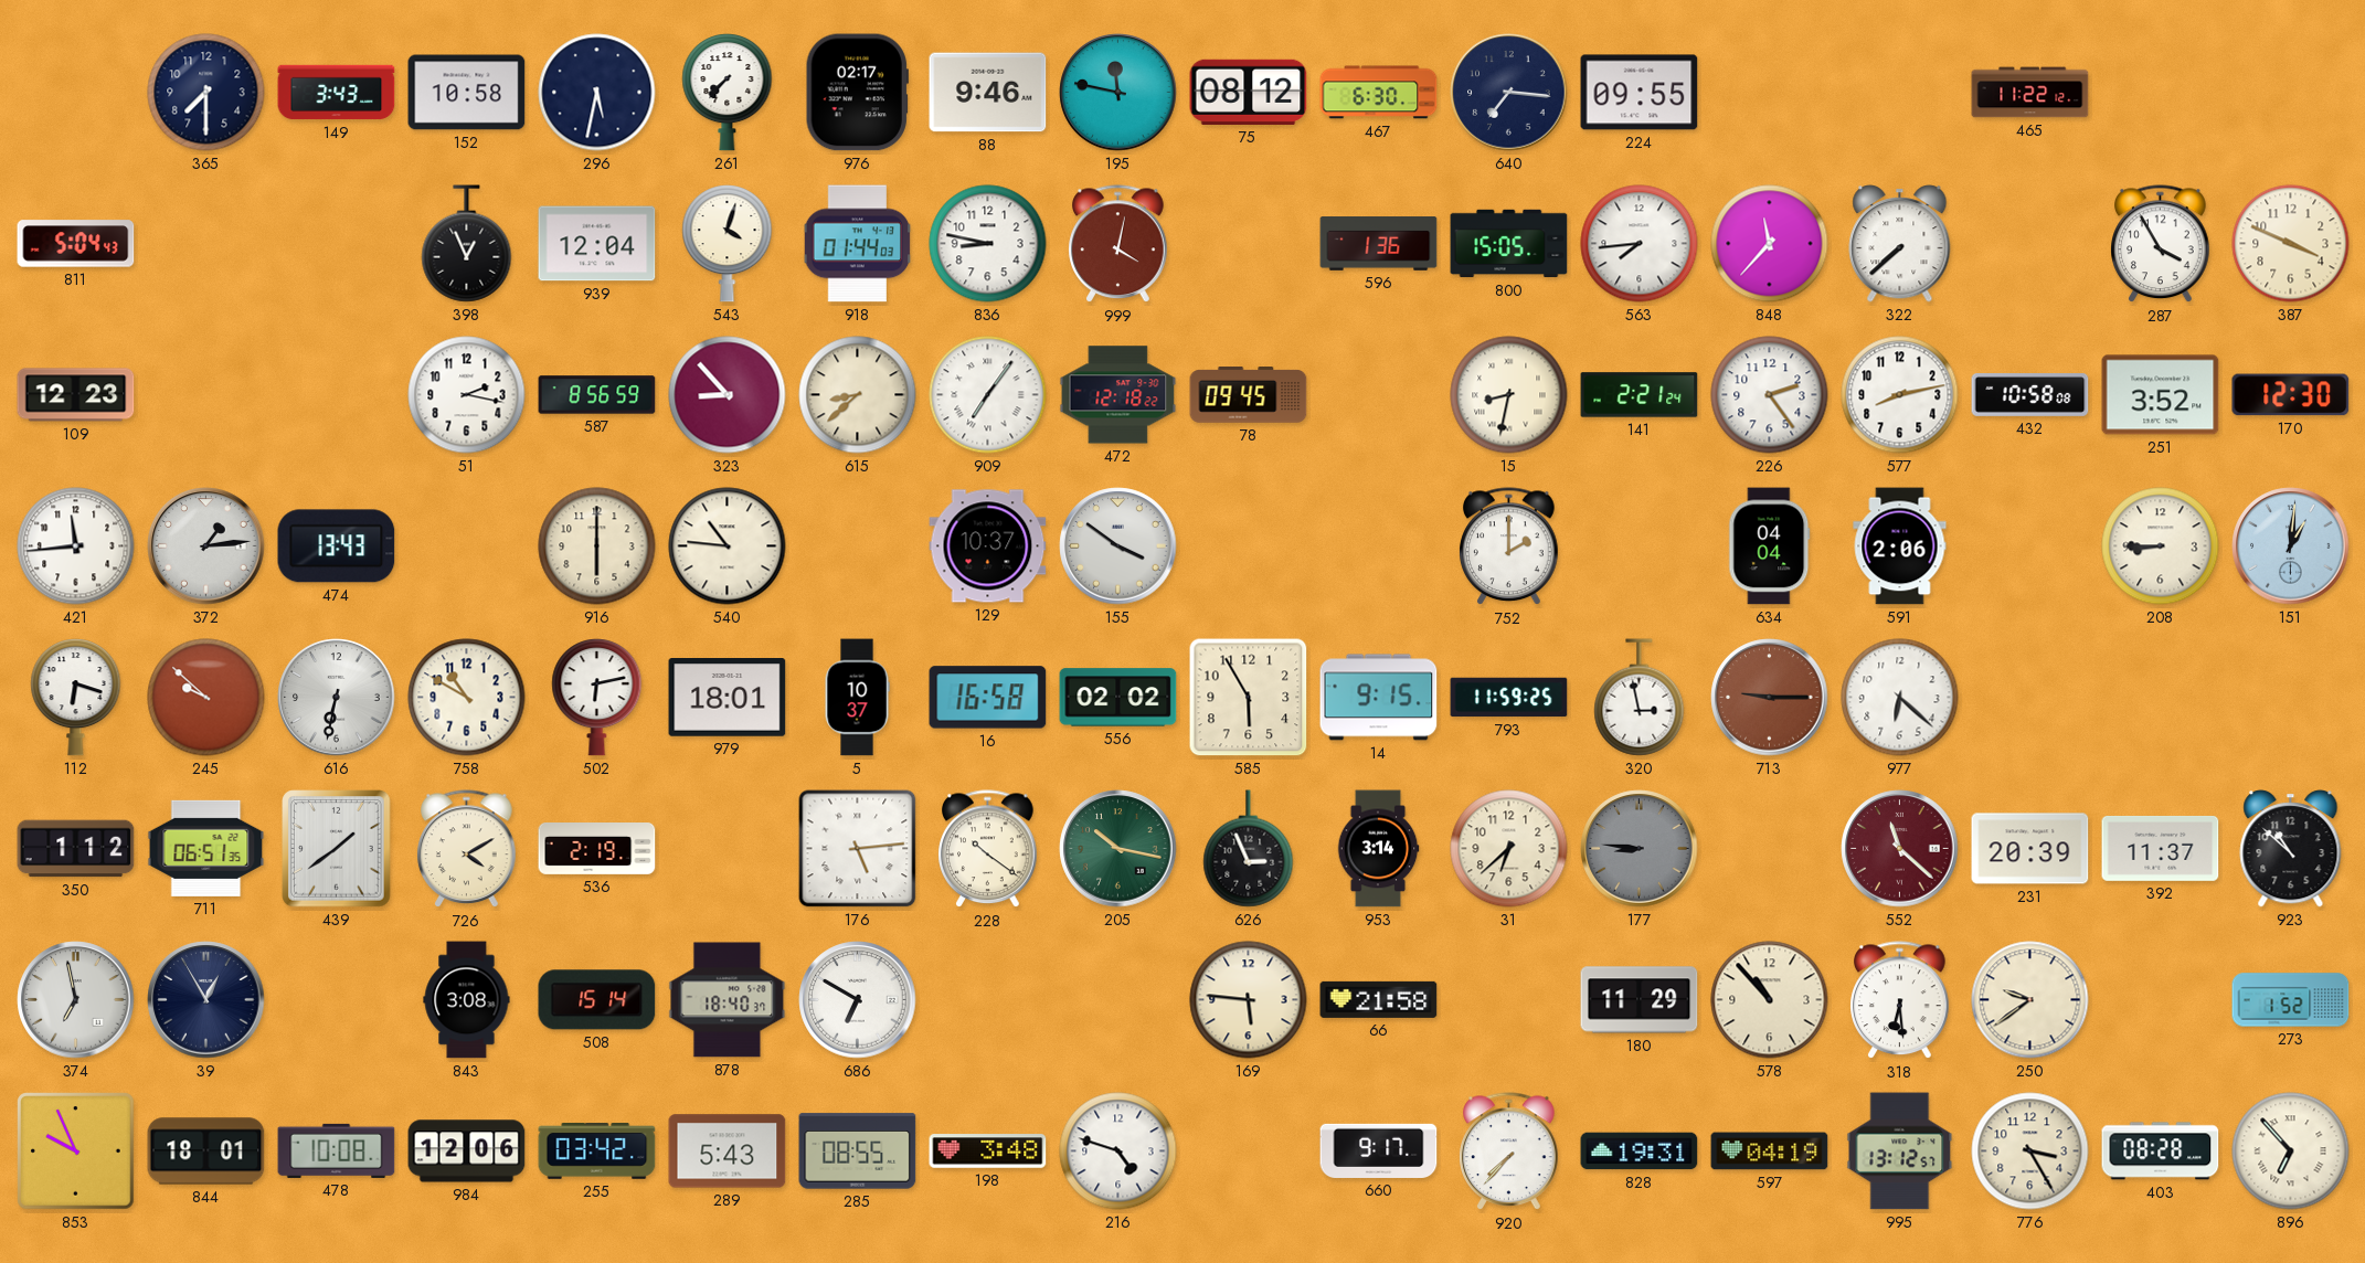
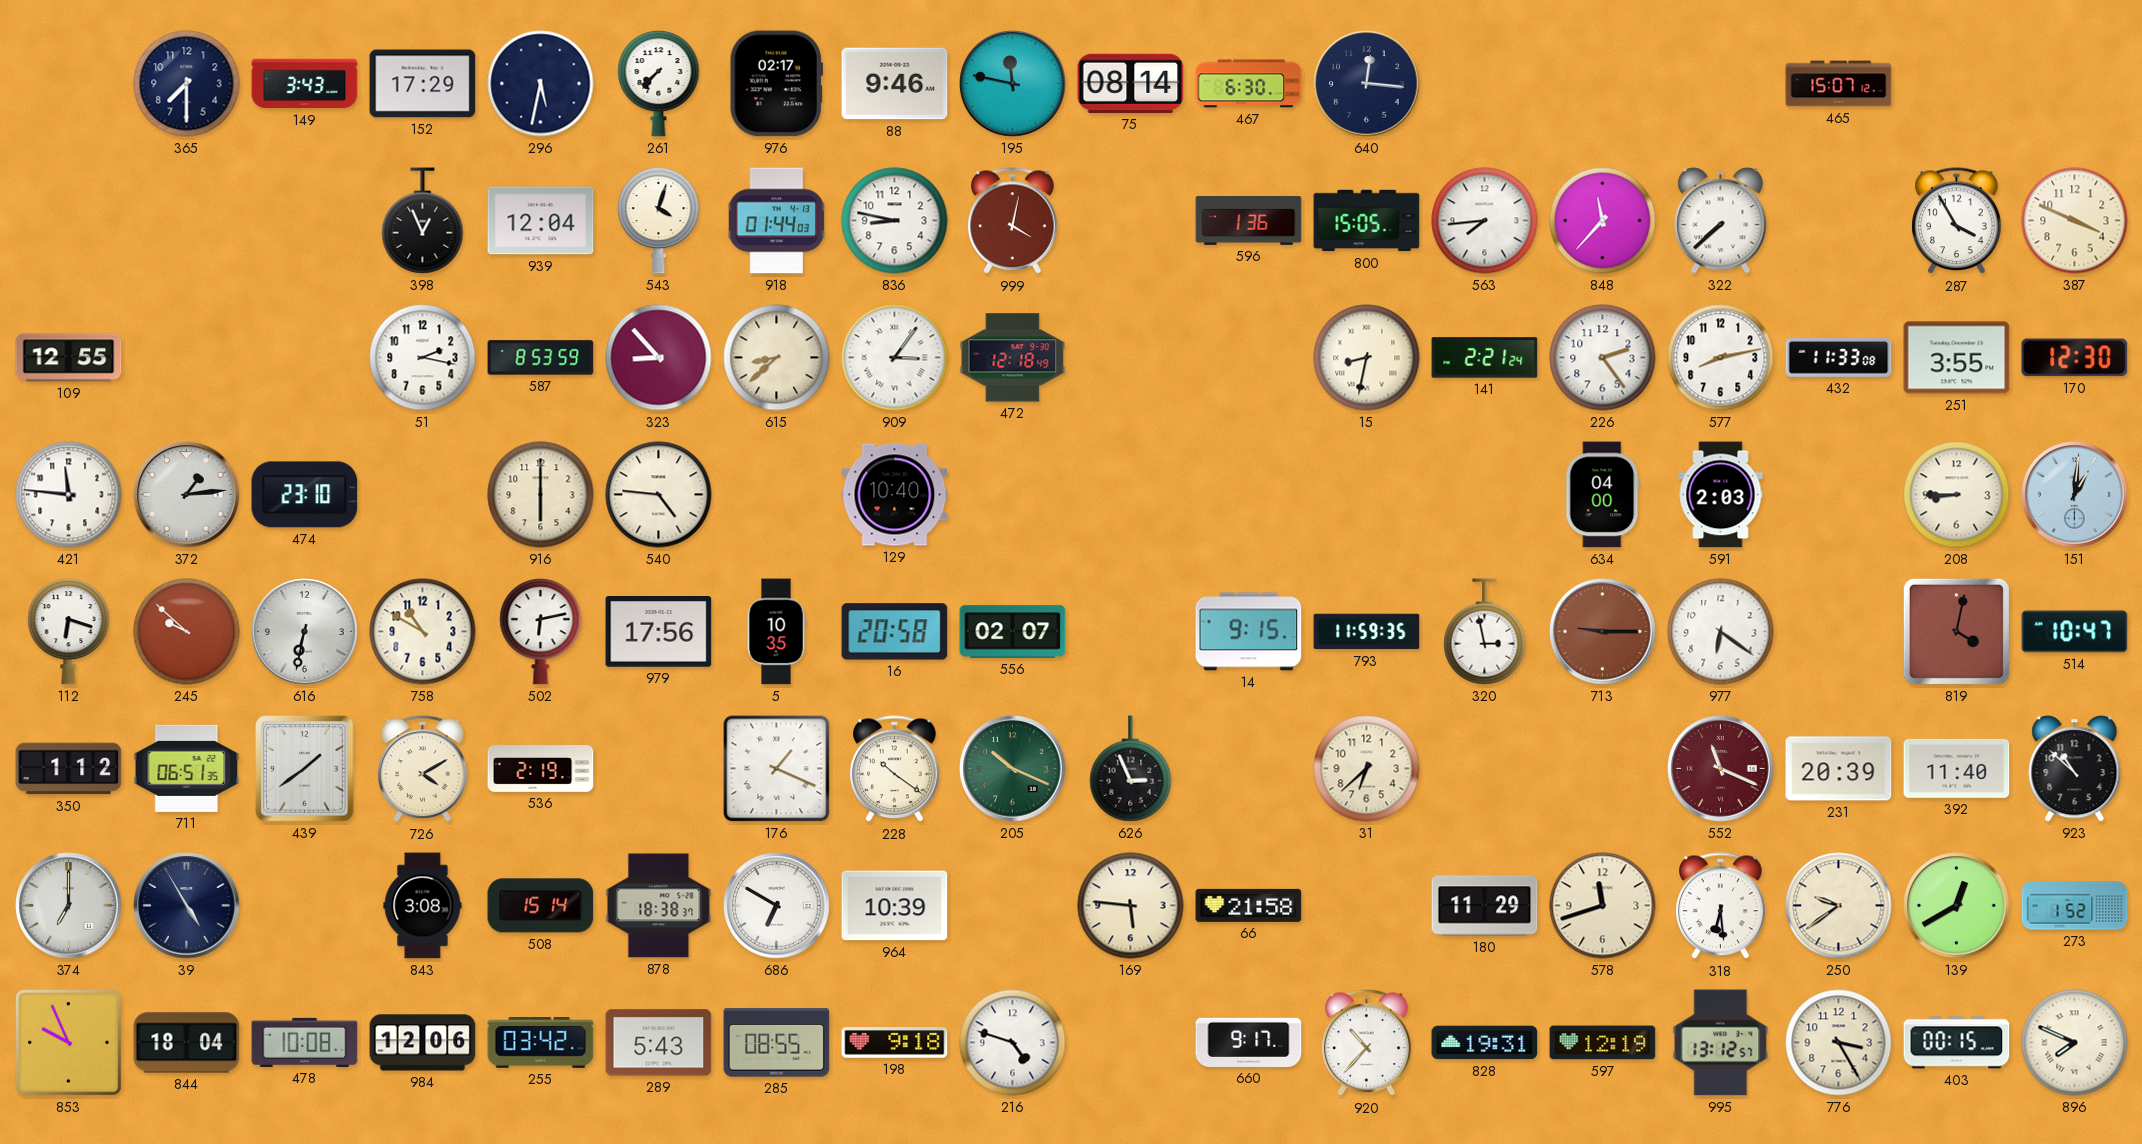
152: 10:58 -> 17:29
75: 08:12 -> 08:14
640: 7:16 -> 12:16
224: 09:55 -> none
465: 11:22 -> 15:07
811: 5:04 -> none
109: 12:23 -> 12:55
587: 8:56 -> 8:53
909: 7:06 -> 3:06
472: 12:18:22 -> 12:18:49
78: 09:45 -> none
432: 10:58 -> 11:33
251: 3:52 -> 3:55
421: 11:44 -> 11:46
474: 13:43 -> 23:10
540: 10:46 -> 4:46
129: 10:37 -> 10:40
155: 3:51 -> none
752: 2:00 -> none
634: 04:04 -> 04:00
591: 2:06 -> 2:03
979: 18:01 -> 17:56
5: 10:37 -> 10:35
16: 16:58 -> 20:58
556: 02:02 -> 02:07
585: 5:55 -> none
793: 11:59:25 -> 11:59:35
977: 6:22 -> 6:21
819: none -> 4:02
514: none -> 10:47
176: 5:14 -> 1:19
205: 10:17 -> 10:19
953: 3:14 -> none
177: 8:46 -> none
552: 11:22 -> 11:19
392: 11:37 -> 11:40
374: 6:58 -> 7:00
39: 12:55 -> 4:55
878: 18:40 -> 18:38
964: none -> 10:39
578: 10:53 -> 11:42
139: none -> 12:40
844: 18:01 -> 18:04
198: 3:48 -> 9:18
920: 7:37 -> 10:37
597: 04:19 -> 12:19
403: 08:28 -> 00:15
896: 6:53 -> 7:49
